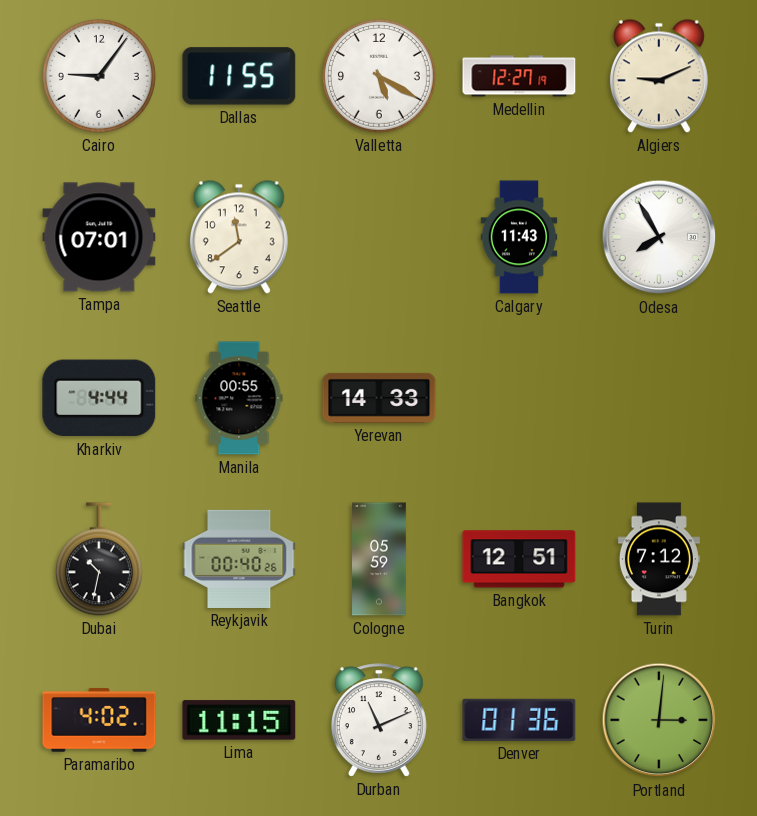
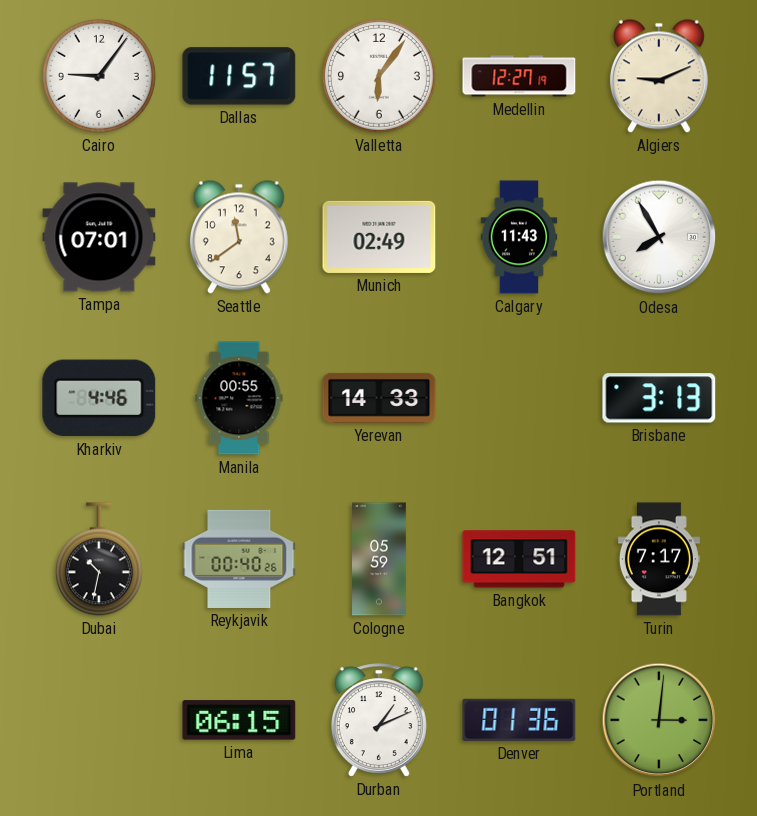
Dallas: 11:55 -> 11:57
Valletta: 5:20 -> 6:06
Munich: none -> 02:49
Kharkiv: 4:44 -> 4:46
Brisbane: none -> 3:13
Turin: 7:12 -> 7:17
Paramaribo: 4:02 -> none
Lima: 11:15 -> 06:15
Durban: 11:11 -> 1:11
